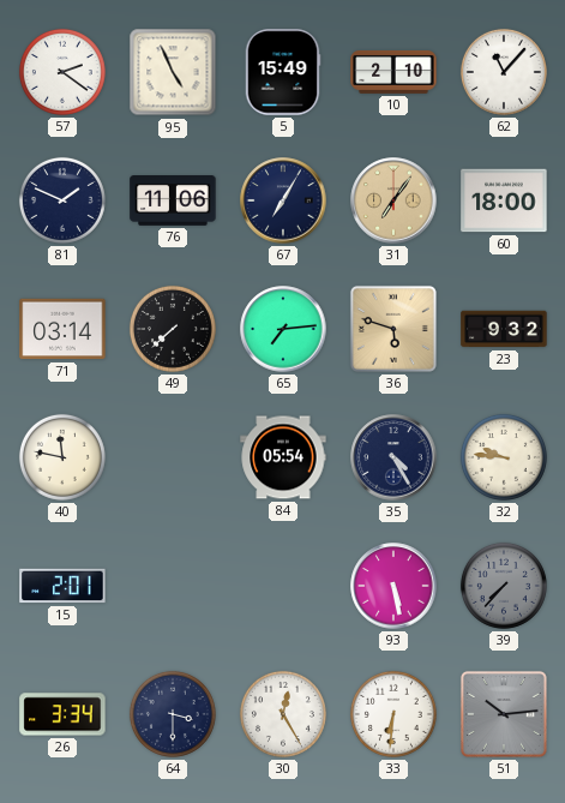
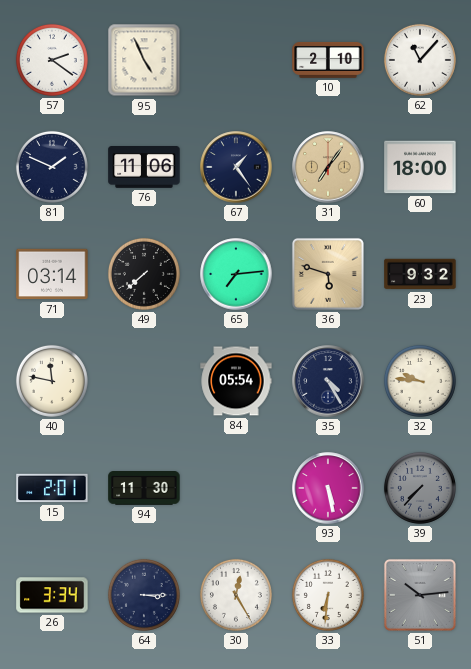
5: 15:49 -> none
67: 7:05 -> 1:24
94: none -> 11:30
64: 3:30 -> 3:15
